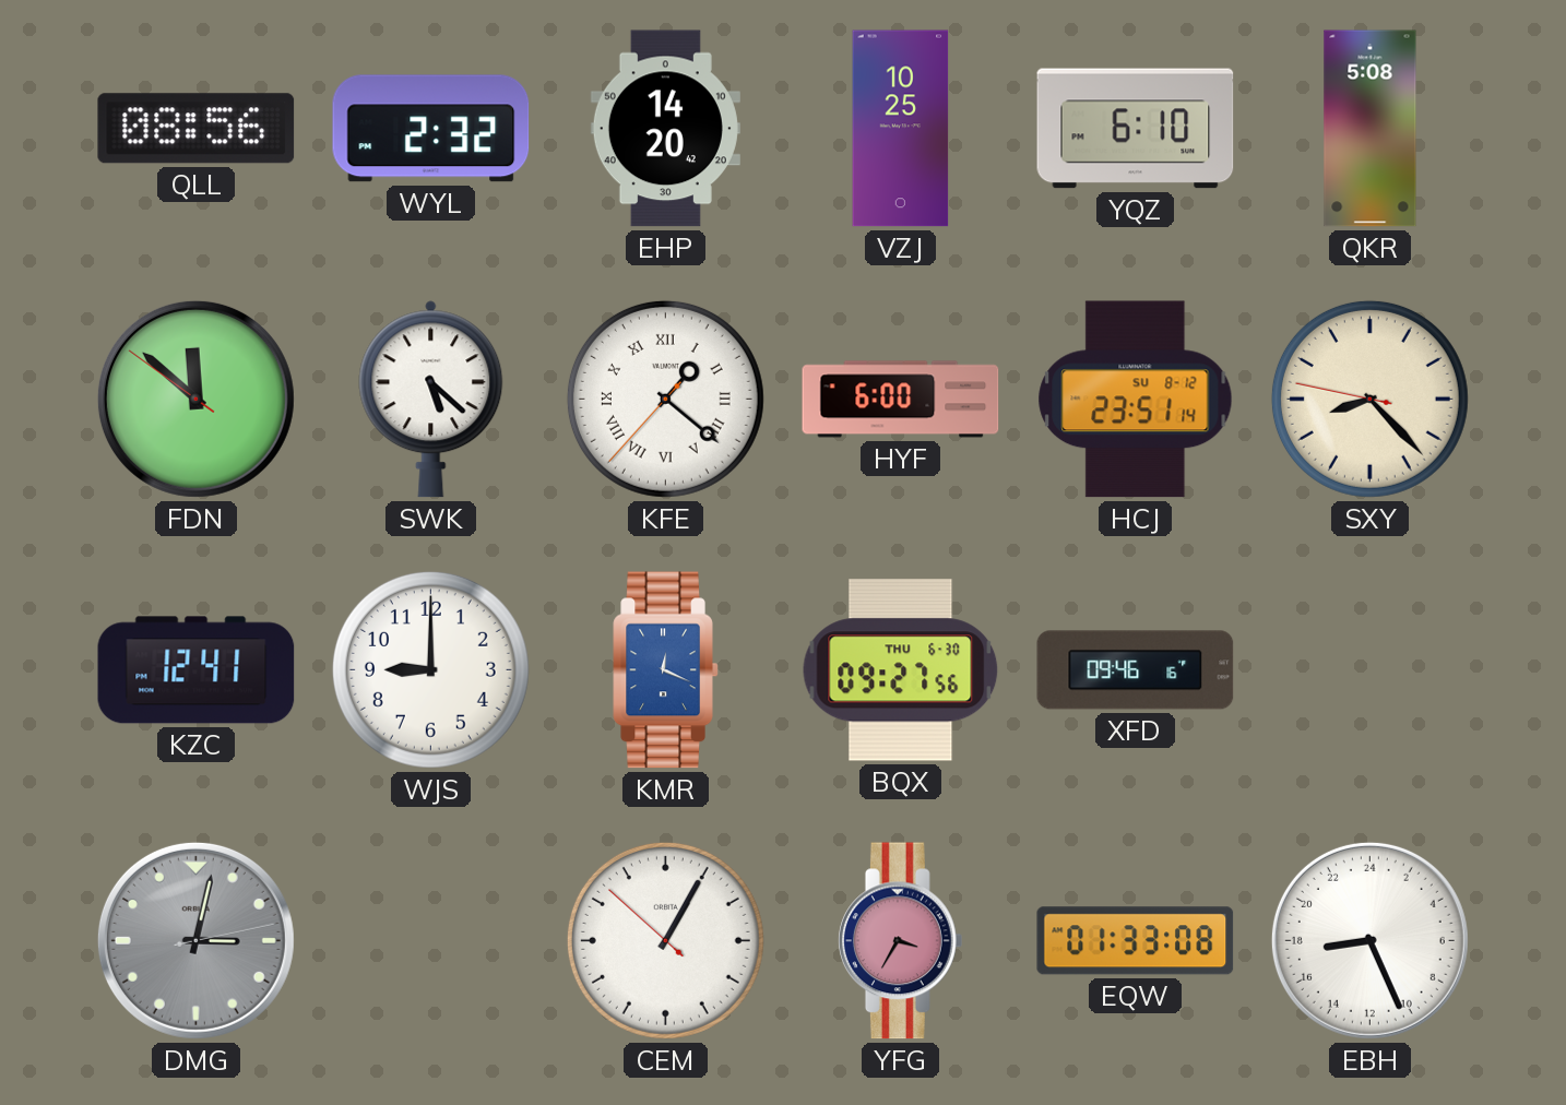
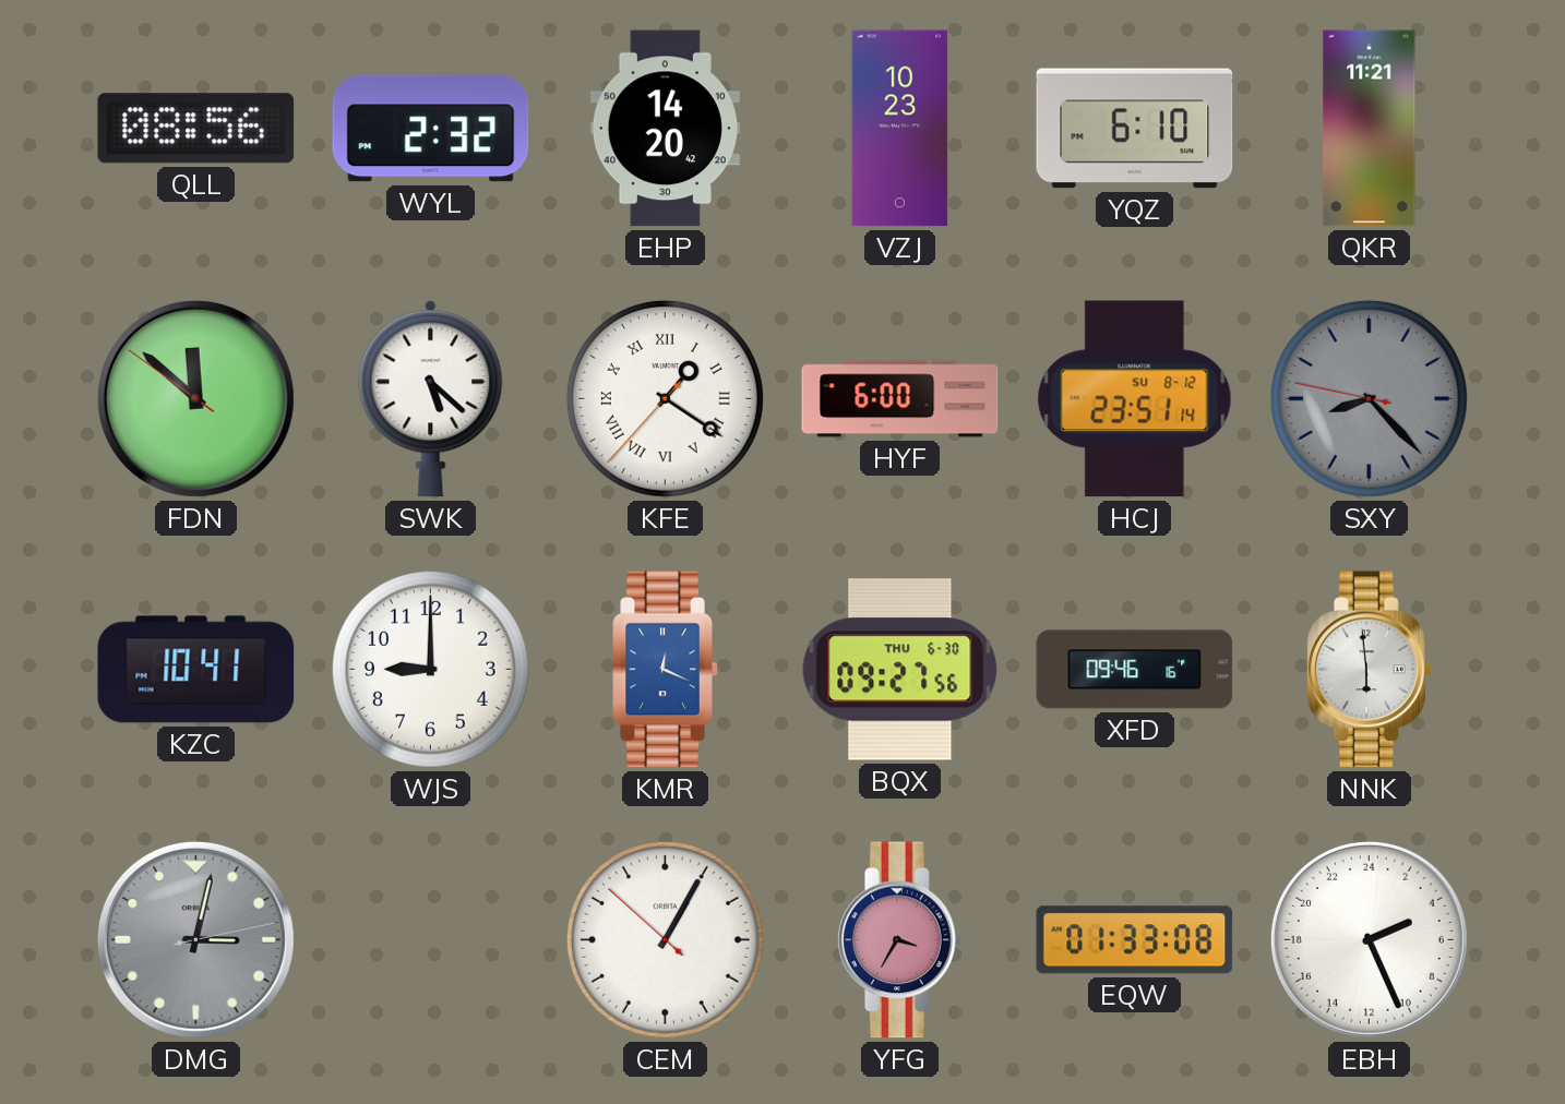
VZJ: 10:25 -> 10:23
QKR: 5:08 -> 11:21
KFE: 1:21 -> 1:20
SXY dial: cream -> grey
KZC: 12:41 -> 10:41
NNK: none -> 5:59
EBH: 17:26 -> 4:26
